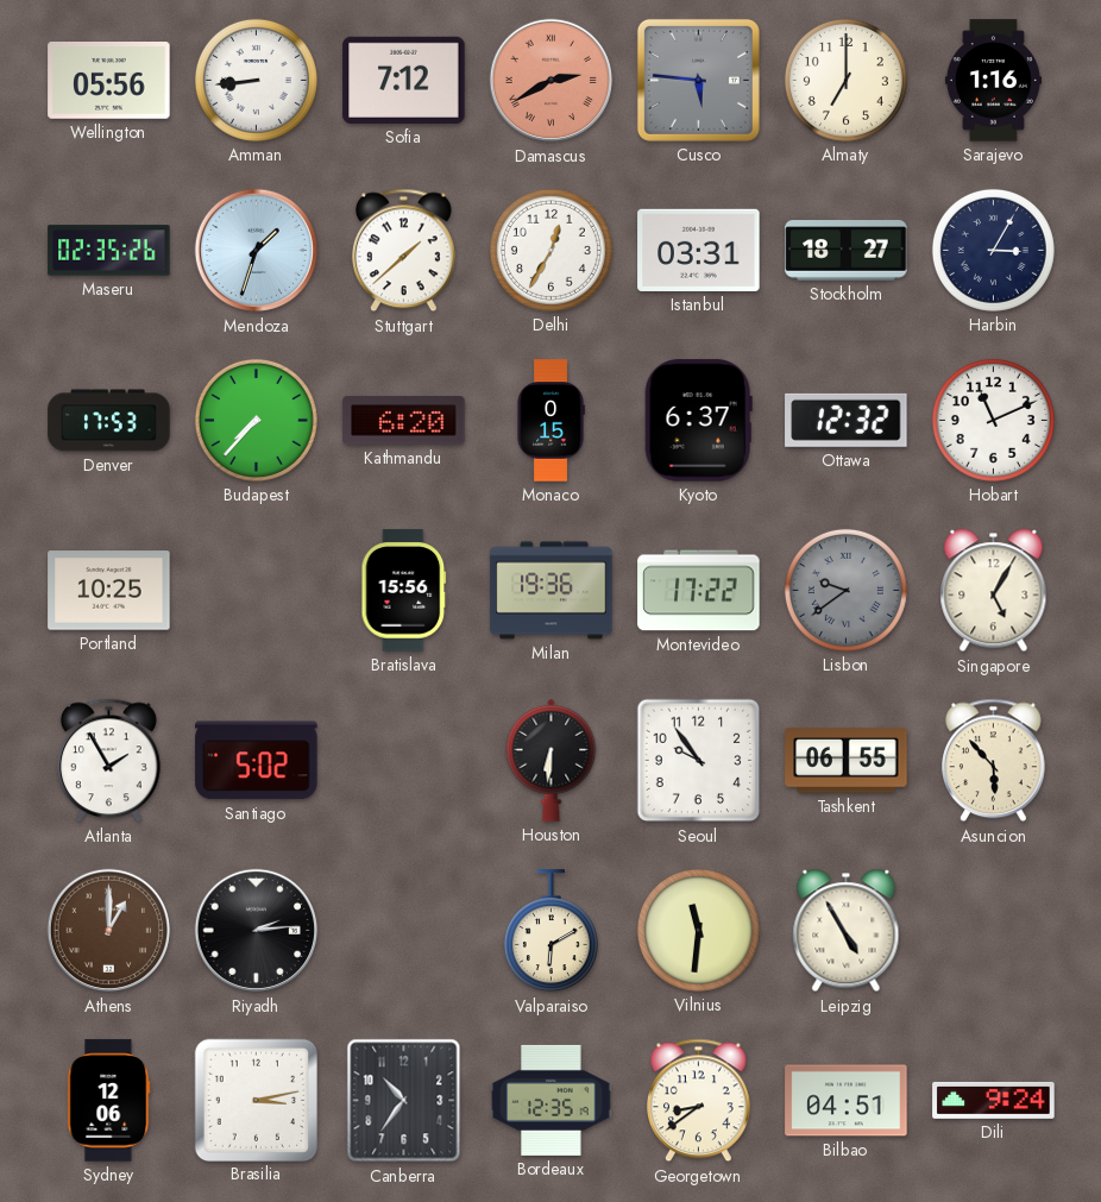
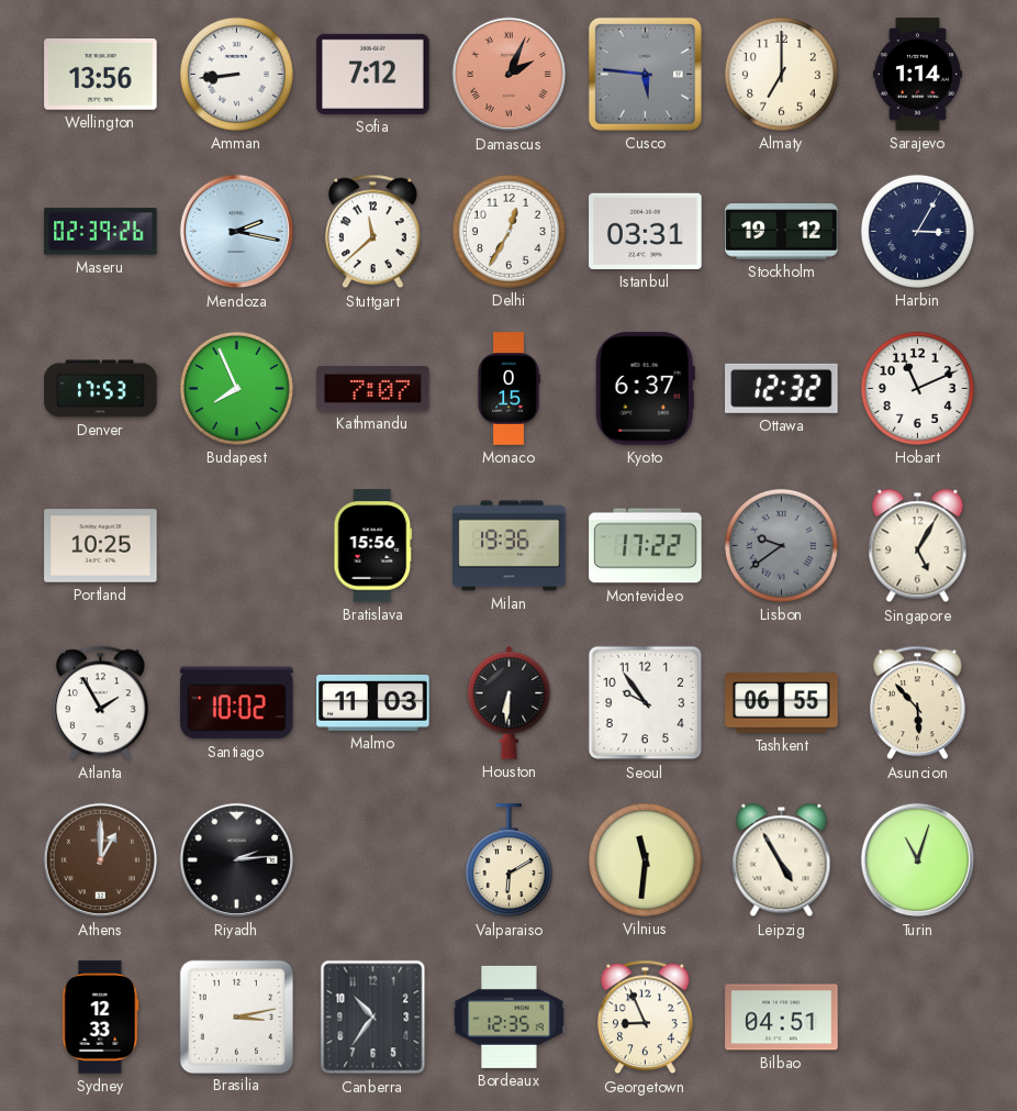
Wellington: 05:56 -> 13:56
Damascus: 2:40 -> 2:04
Sarajevo: 1:16 -> 1:14
Maseru: 02:35 -> 02:39
Mendoza: 1:33 -> 2:17
Stuttgart: 1:38 -> 11:38
Stockholm: 18:27 -> 19:12
Budapest: 7:37 -> 7:56
Kathmandu: 6:20 -> 7:07
Santiago: 5:02 -> 10:02
Malmo: none -> 11:03
Turin: none -> 11:03
Sydney: 12:06 -> 12:33
Georgetown: 8:39 -> 8:56
Dili: 9:24 -> none
